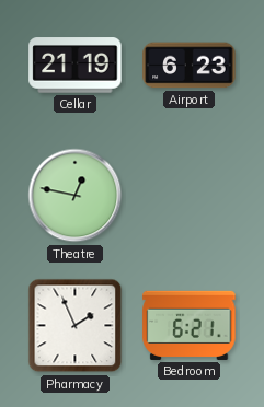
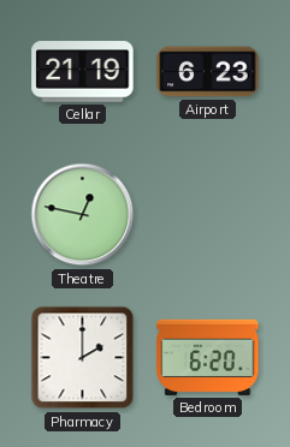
Pharmacy: 1:56 -> 2:00
Bedroom: 6:21 -> 6:20
